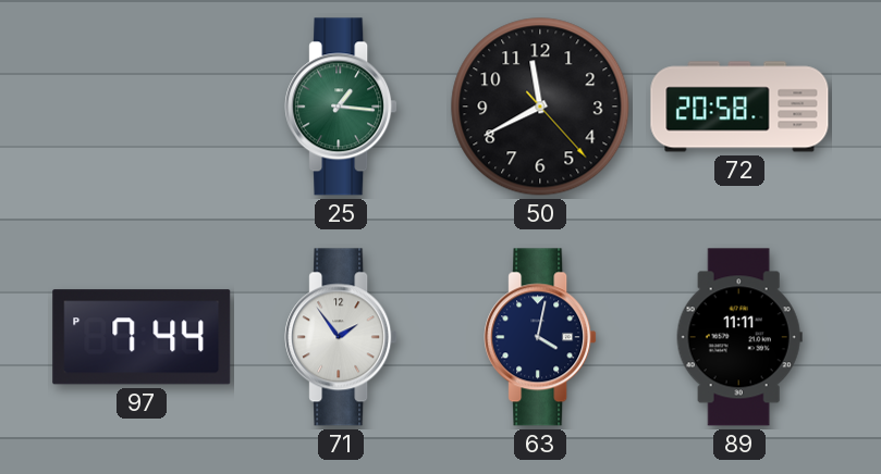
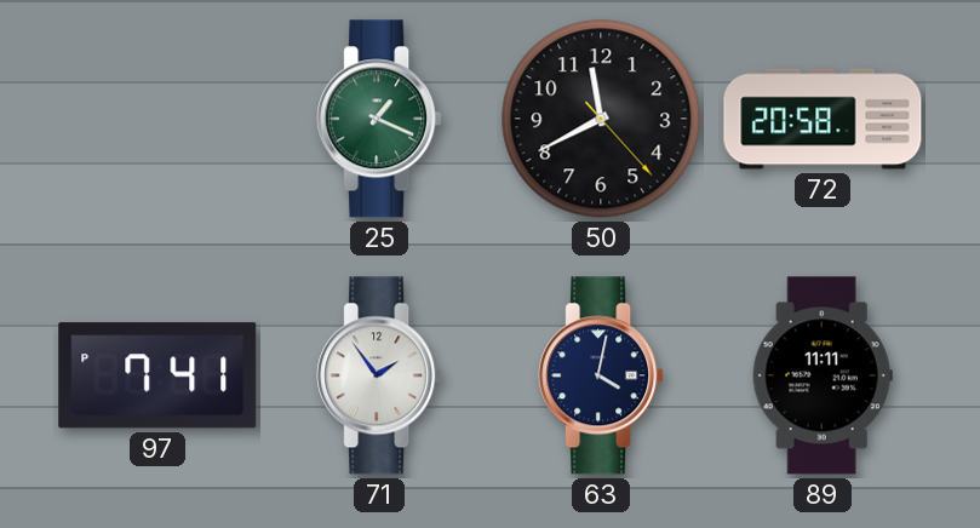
25: 1:16 -> 1:19
97: 7:44 -> 7:41
